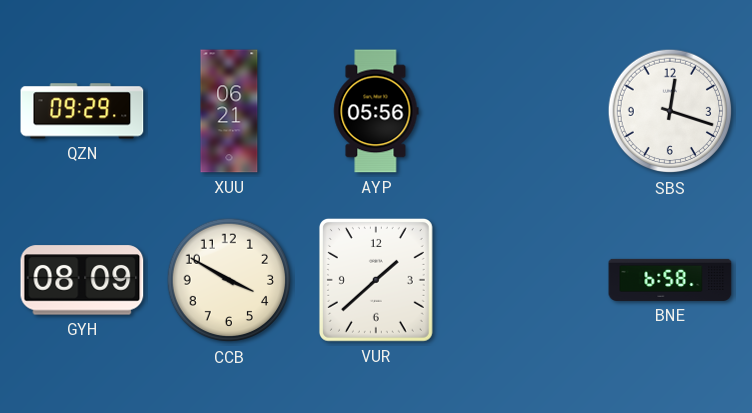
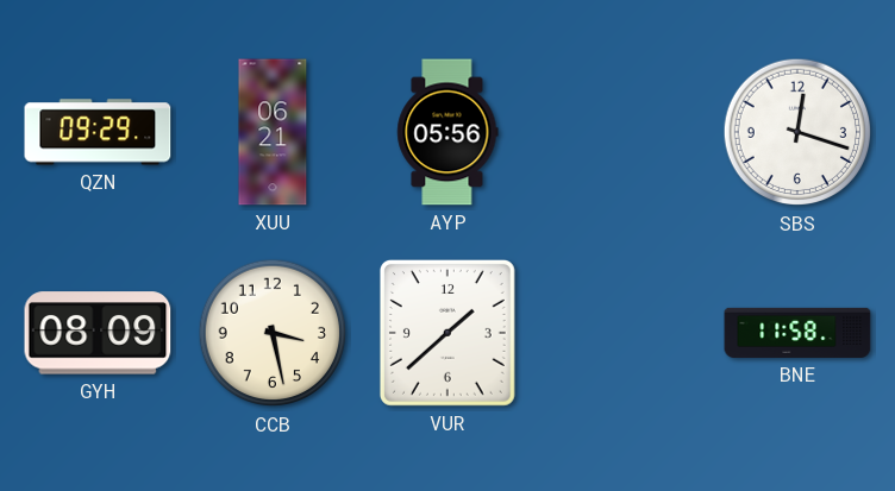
CCB: 3:50 -> 3:28
BNE: 6:58 -> 11:58
